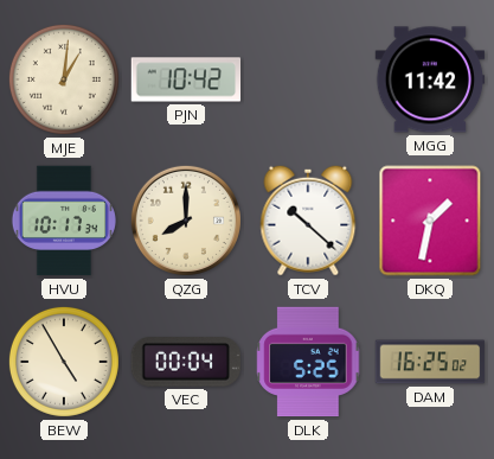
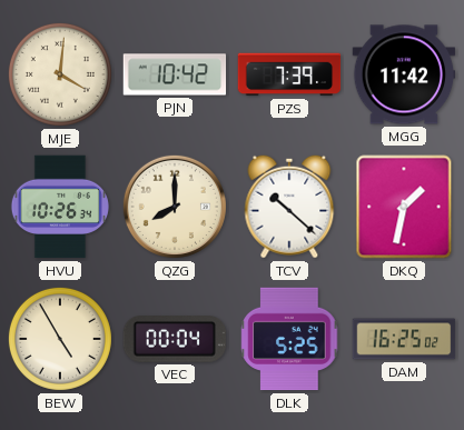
MJE: 1:01 -> 4:01
PZS: none -> 7:39
HVU: 10:17 -> 10:26
